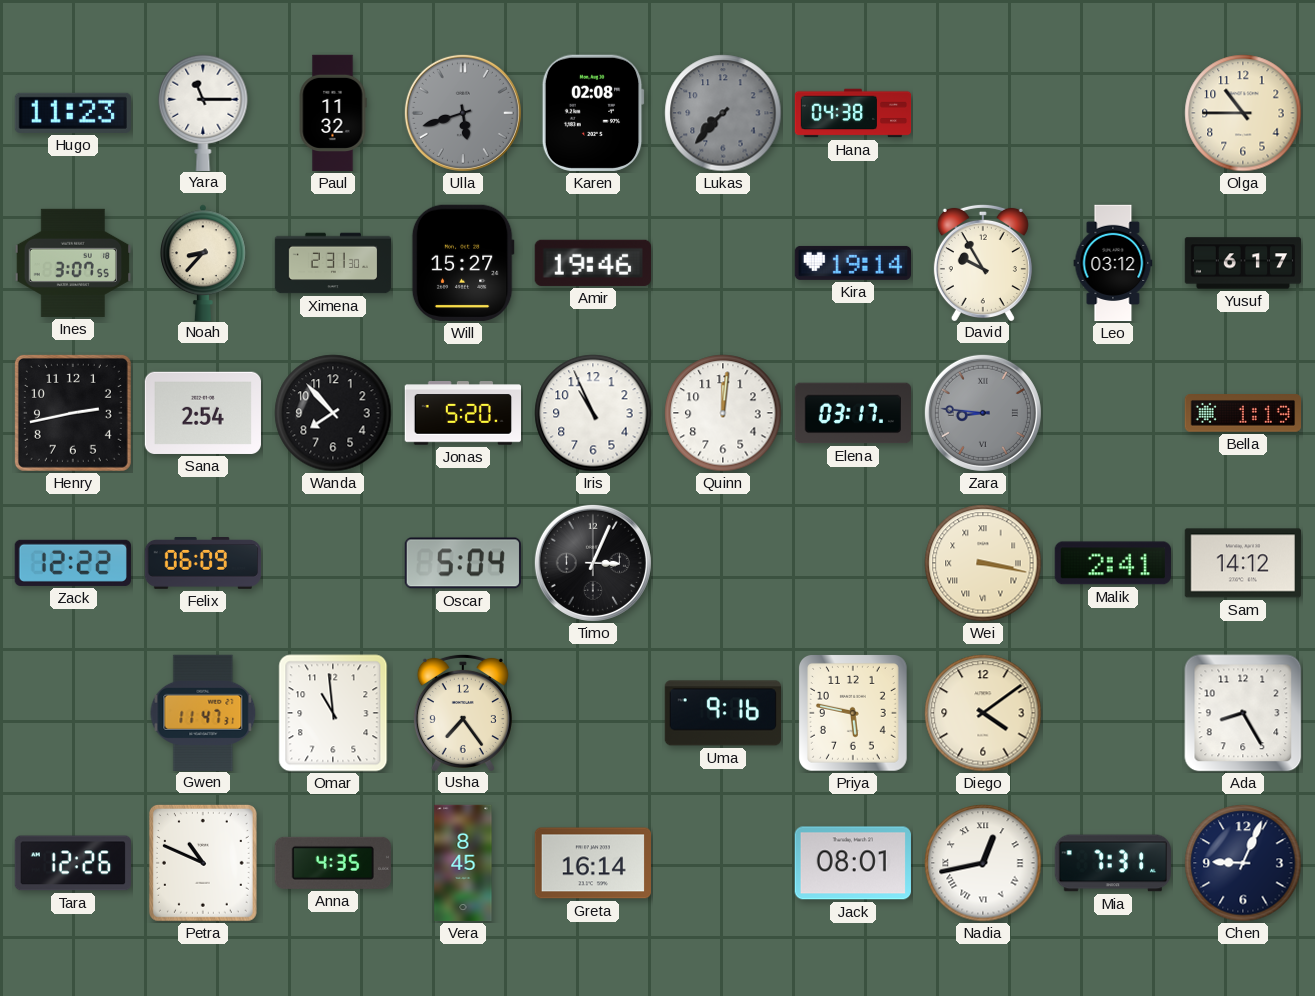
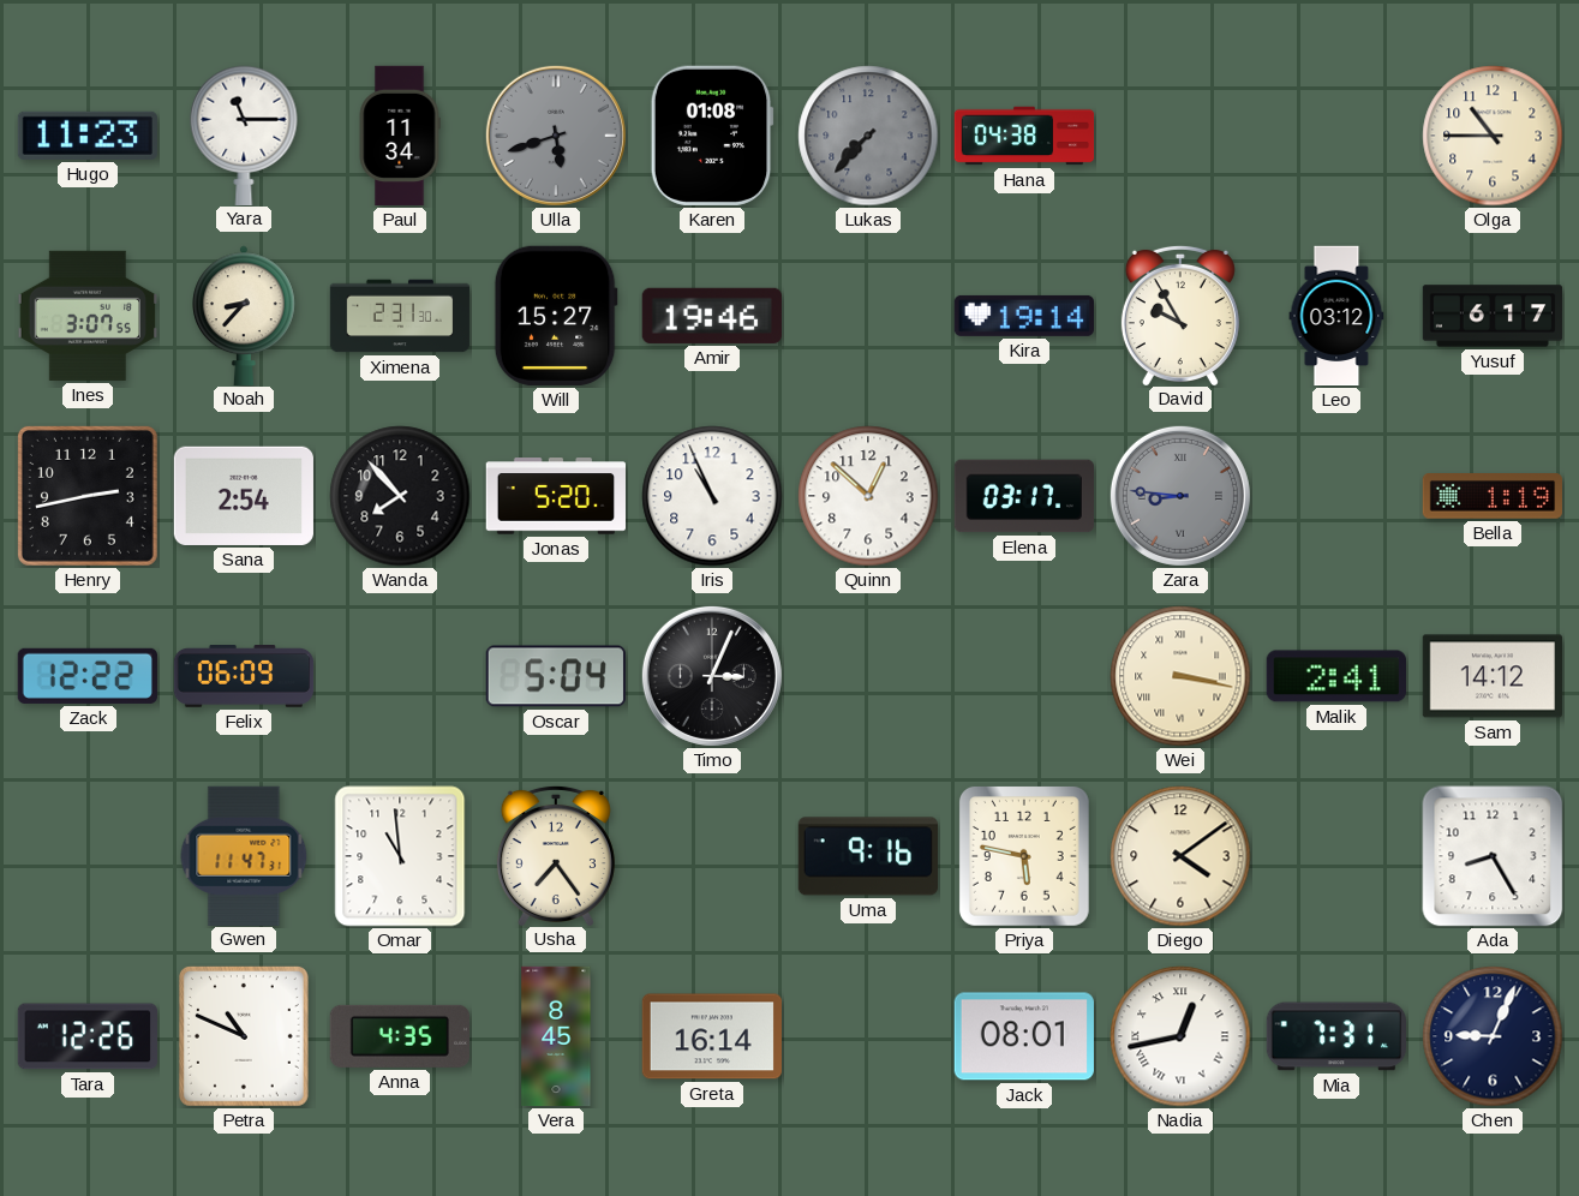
Paul: 11:32 -> 11:34
Karen: 02:08 -> 01:08
Quinn: 12:01 -> 12:52
